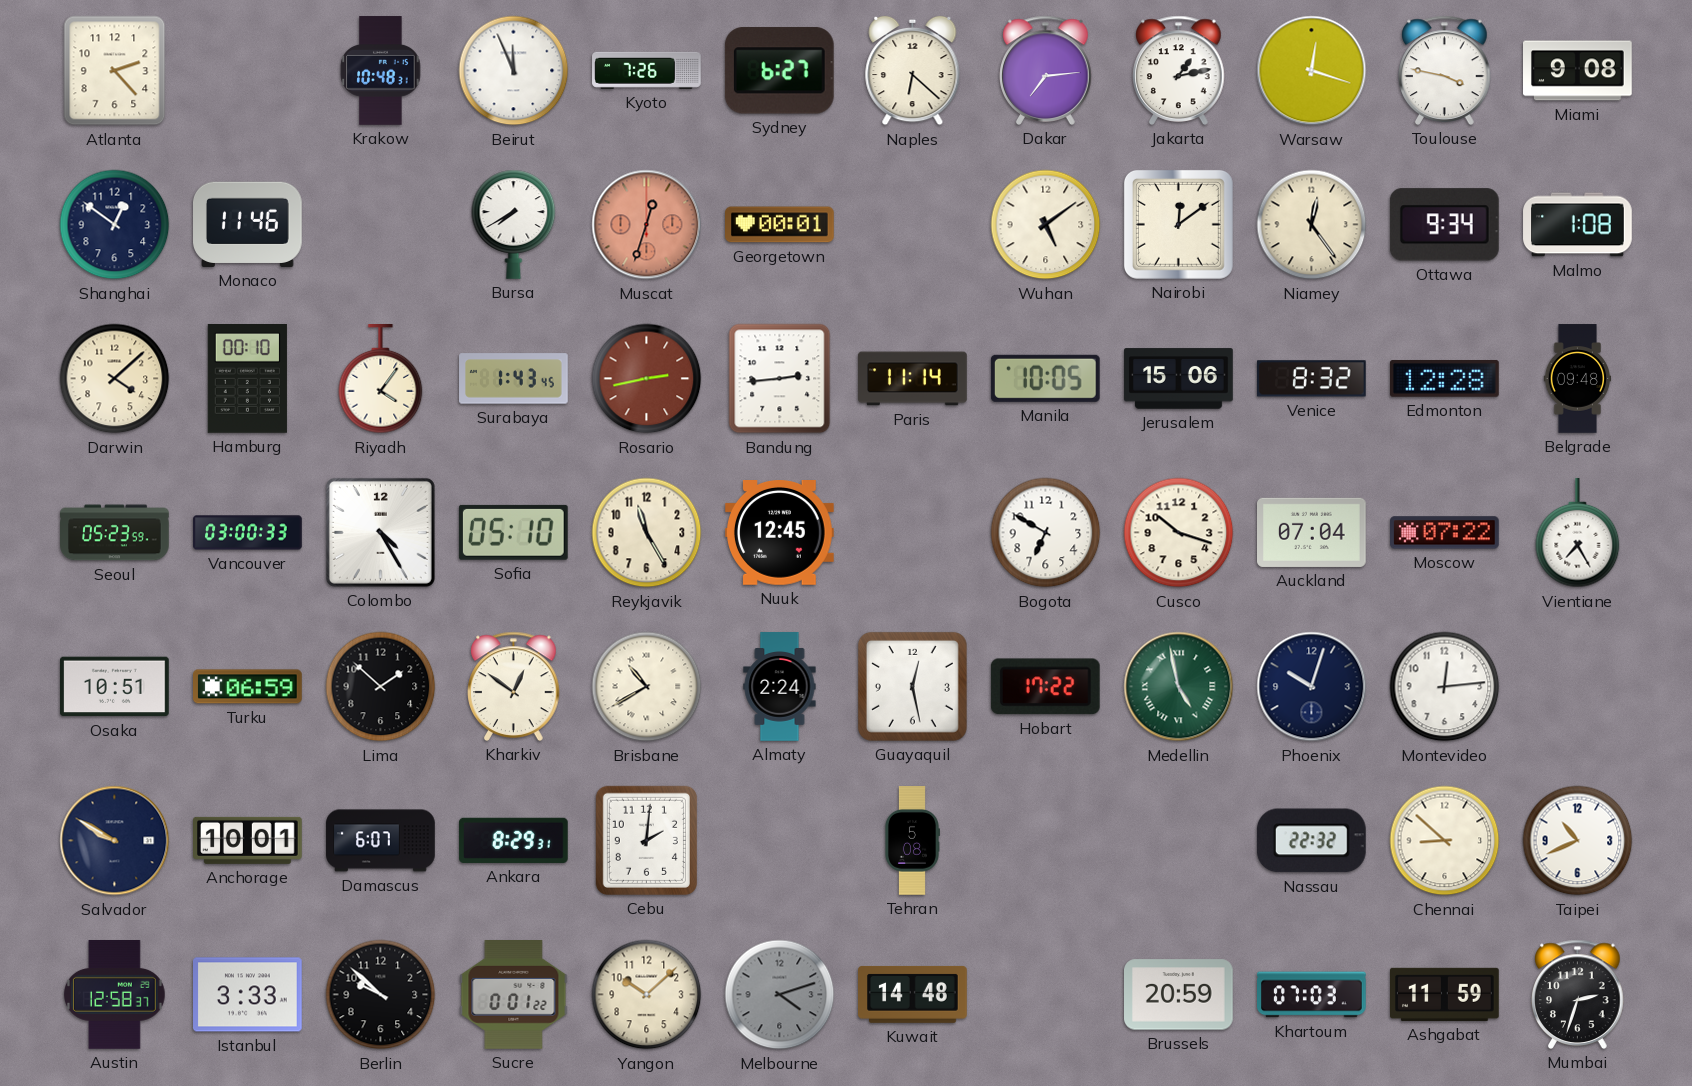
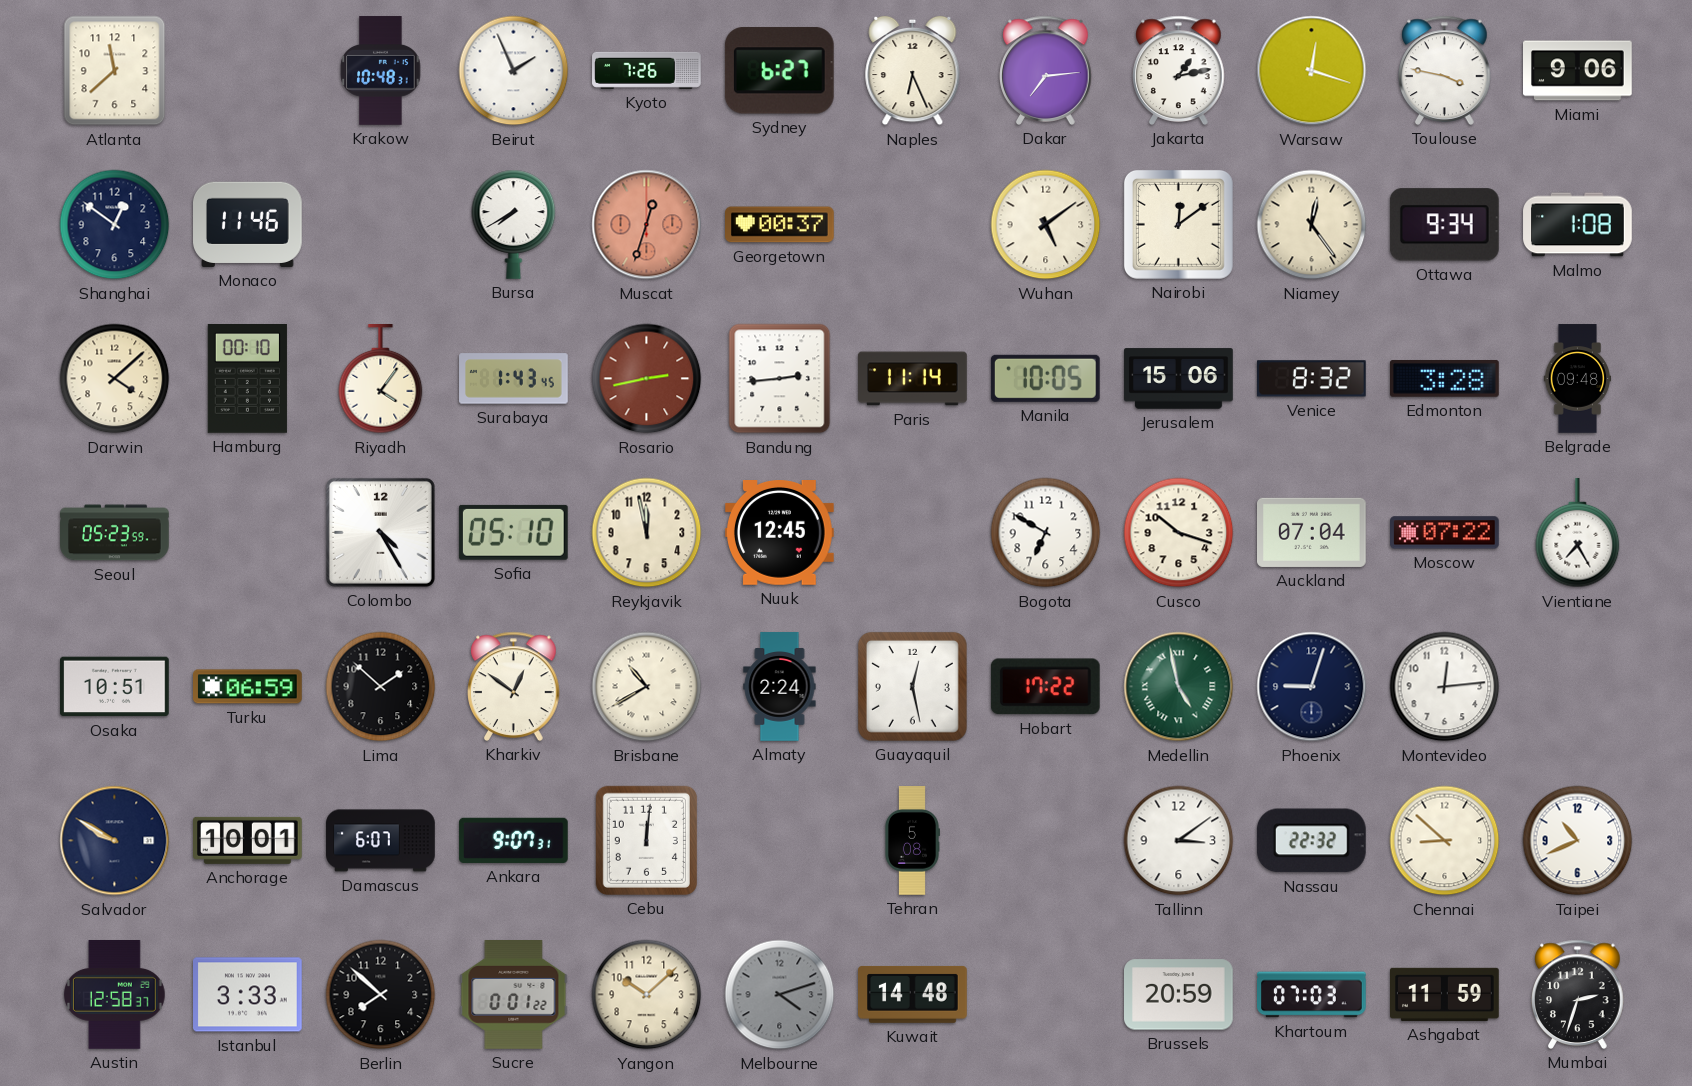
Atlanta: 2:23 -> 11:38
Beirut: 11:56 -> 1:56
Naples: 6:22 -> 6:26
Miami: 9:08 -> 9:06
Georgetown: 00:01 -> 00:37
Edmonton: 12:28 -> 3:28
Vancouver: 03:00 -> none
Reykjavik: 11:25 -> 11:58
Phoenix: 10:03 -> 9:03
Ankara: 8:29 -> 9:07
Cebu: 2:01 -> 12:01
Tallinn: none -> 3:09
Berlin: 9:52 -> 7:52
